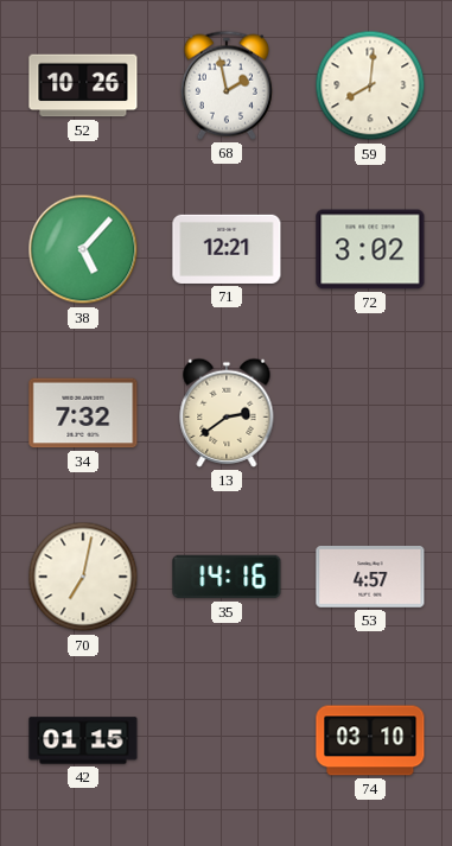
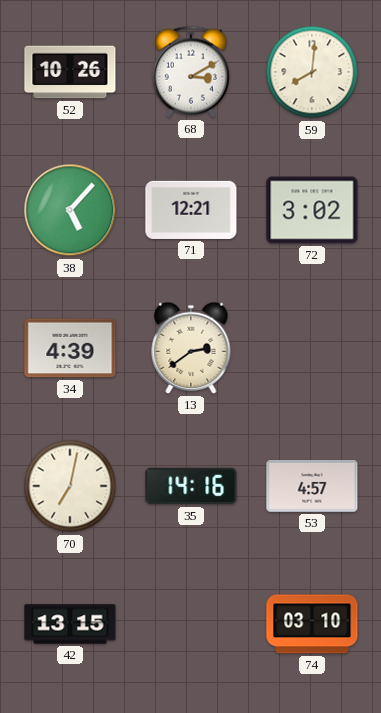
68: 1:58 -> 3:10
34: 7:32 -> 4:39
42: 01:15 -> 13:15
